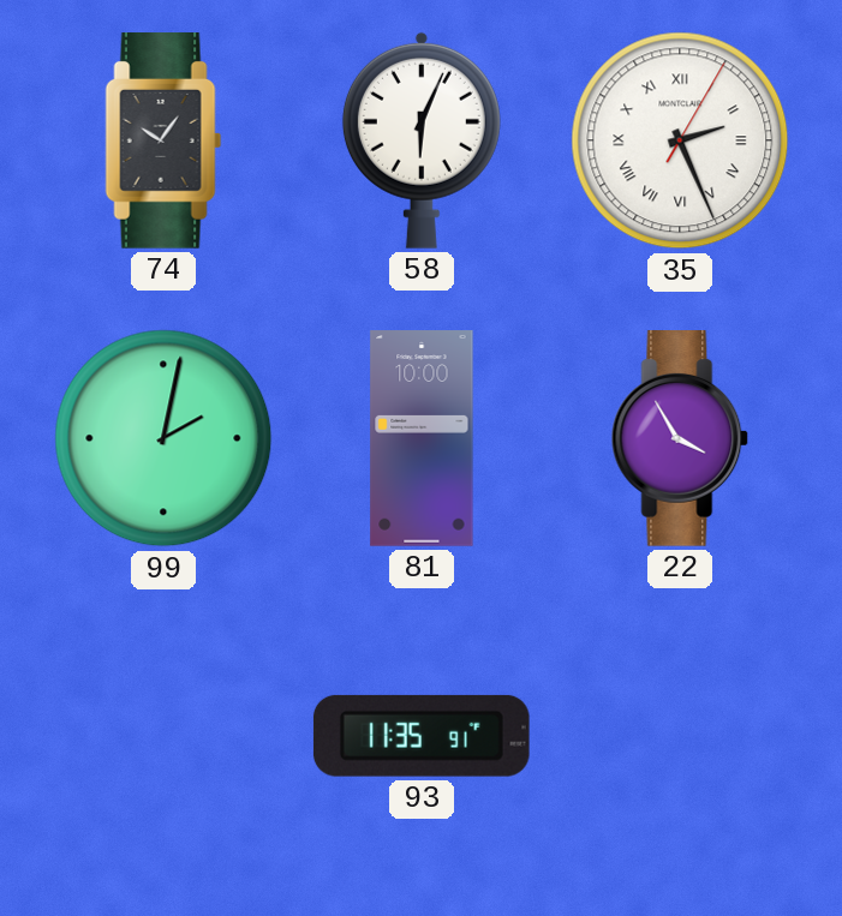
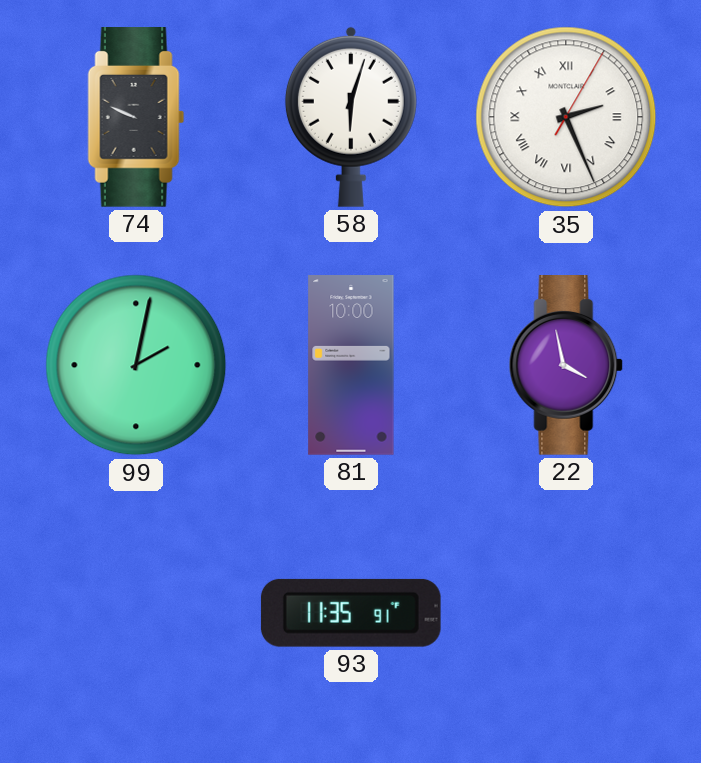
74: 10:06 -> 9:49
58: 6:04 -> 6:03
22: 3:55 -> 3:58
